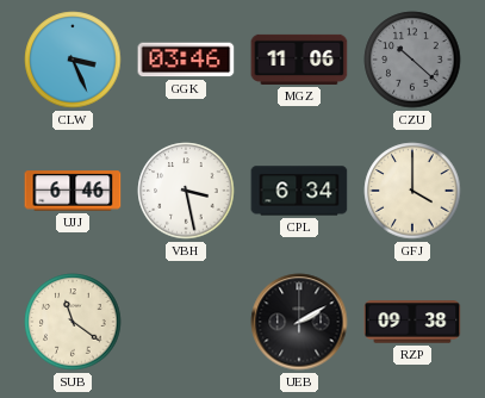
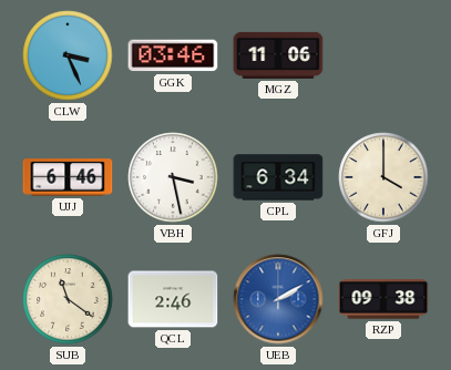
CZU: 10:22 -> none
QCL: none -> 2:46
UEB dial: black -> blue
